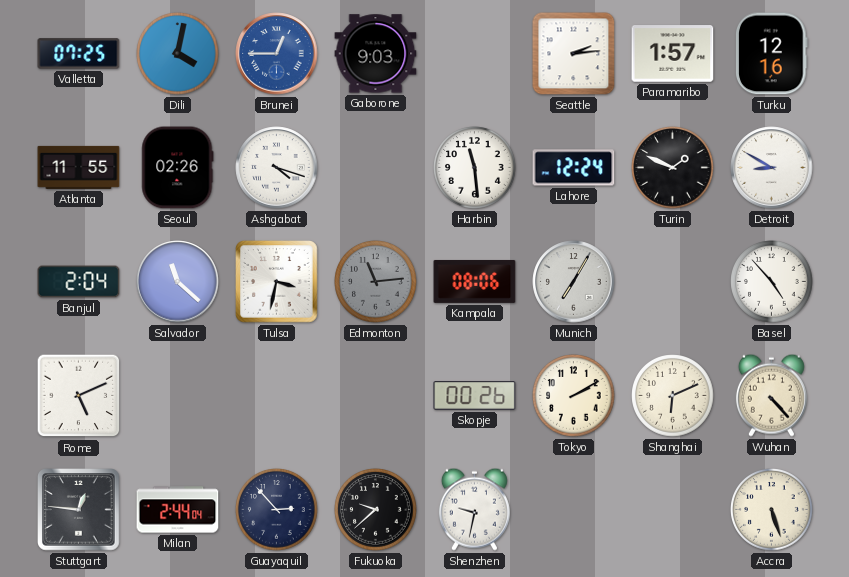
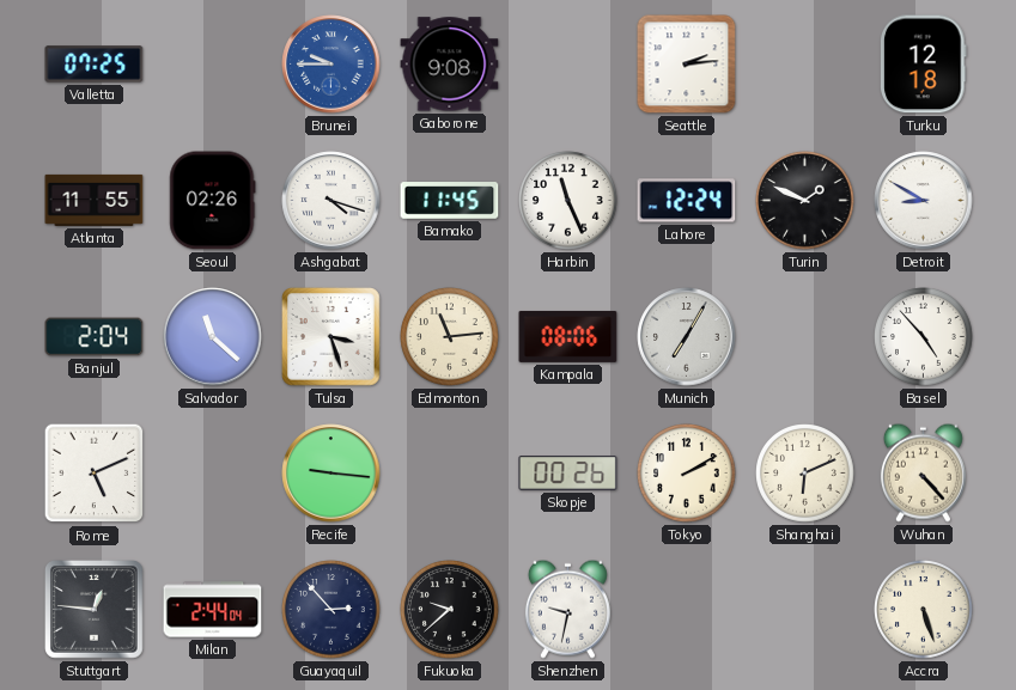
Dili: 4:02 -> none
Brunei: 12:45 -> 9:45
Gaborone: 9:03 -> 9:08
Paramaribo: 1:57 -> none
Turku: 12:16 -> 12:18
Bamako: none -> 11:45
Harbin: 11:29 -> 11:26
Tulsa: 3:32 -> 3:27
Edmonton dial: grey -> cream
Recife: none -> 9:16
